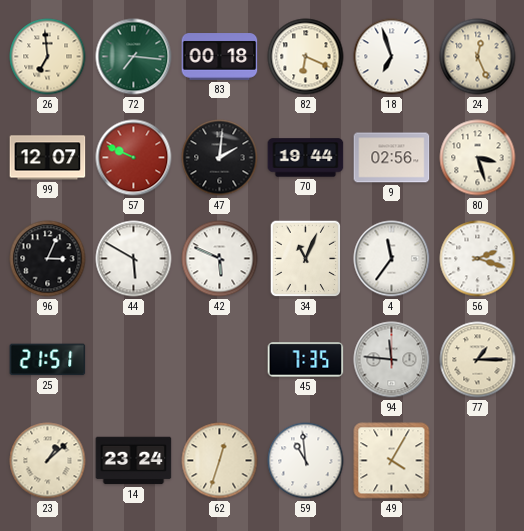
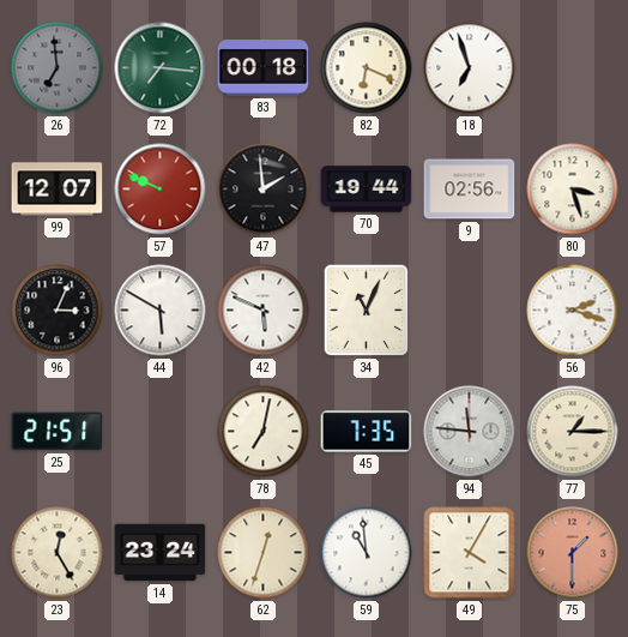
26 dial: cream -> grey
24: 12:26 -> none
47: 2:01 -> 1:59
4: 11:36 -> none
78: none -> 7:02
23: 1:08 -> 12:25
75: none -> 1:30
